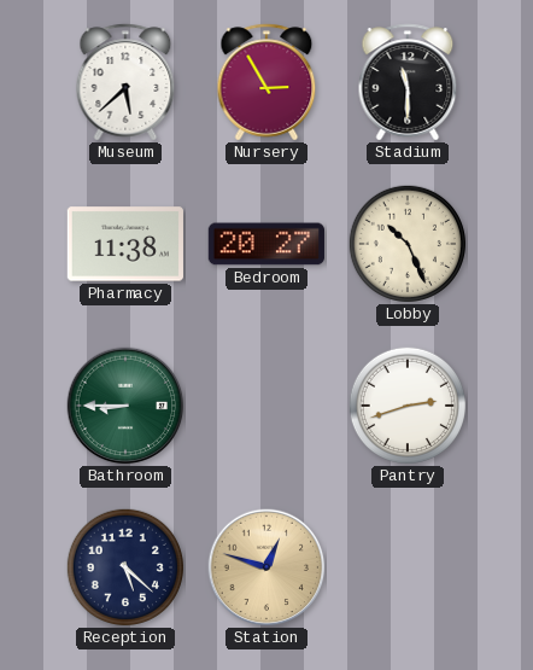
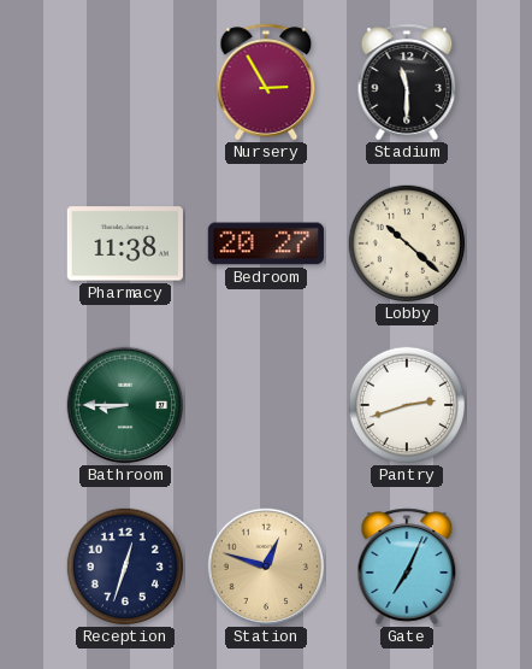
Museum: 5:38 -> none
Lobby: 10:26 -> 10:22
Reception: 5:22 -> 12:33
Gate: none -> 7:04
